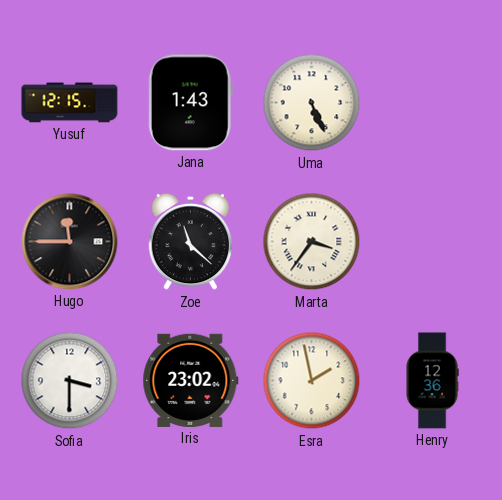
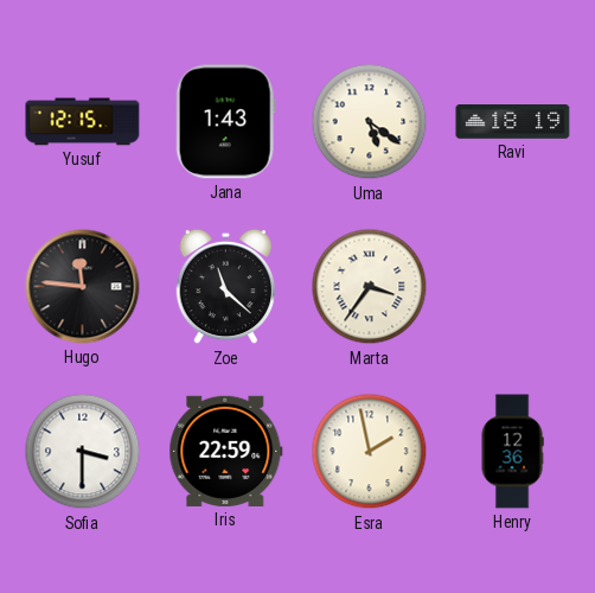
Uma: 5:26 -> 5:21
Ravi: none -> 18:19
Hugo: 11:45 -> 11:46
Iris: 23:02 -> 22:59
